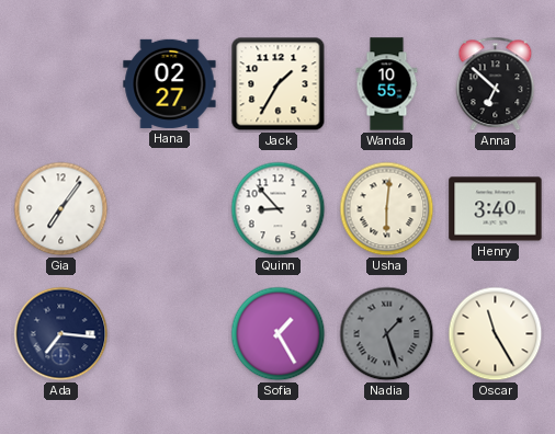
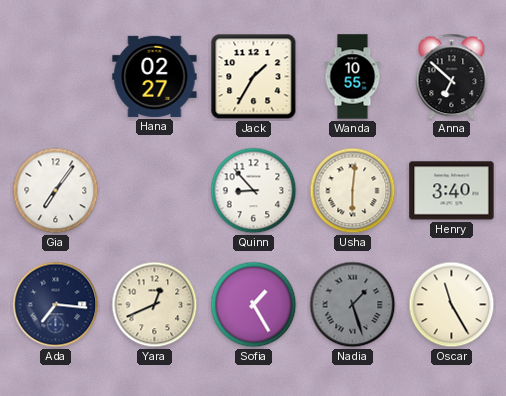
Yara: none -> 12:41
